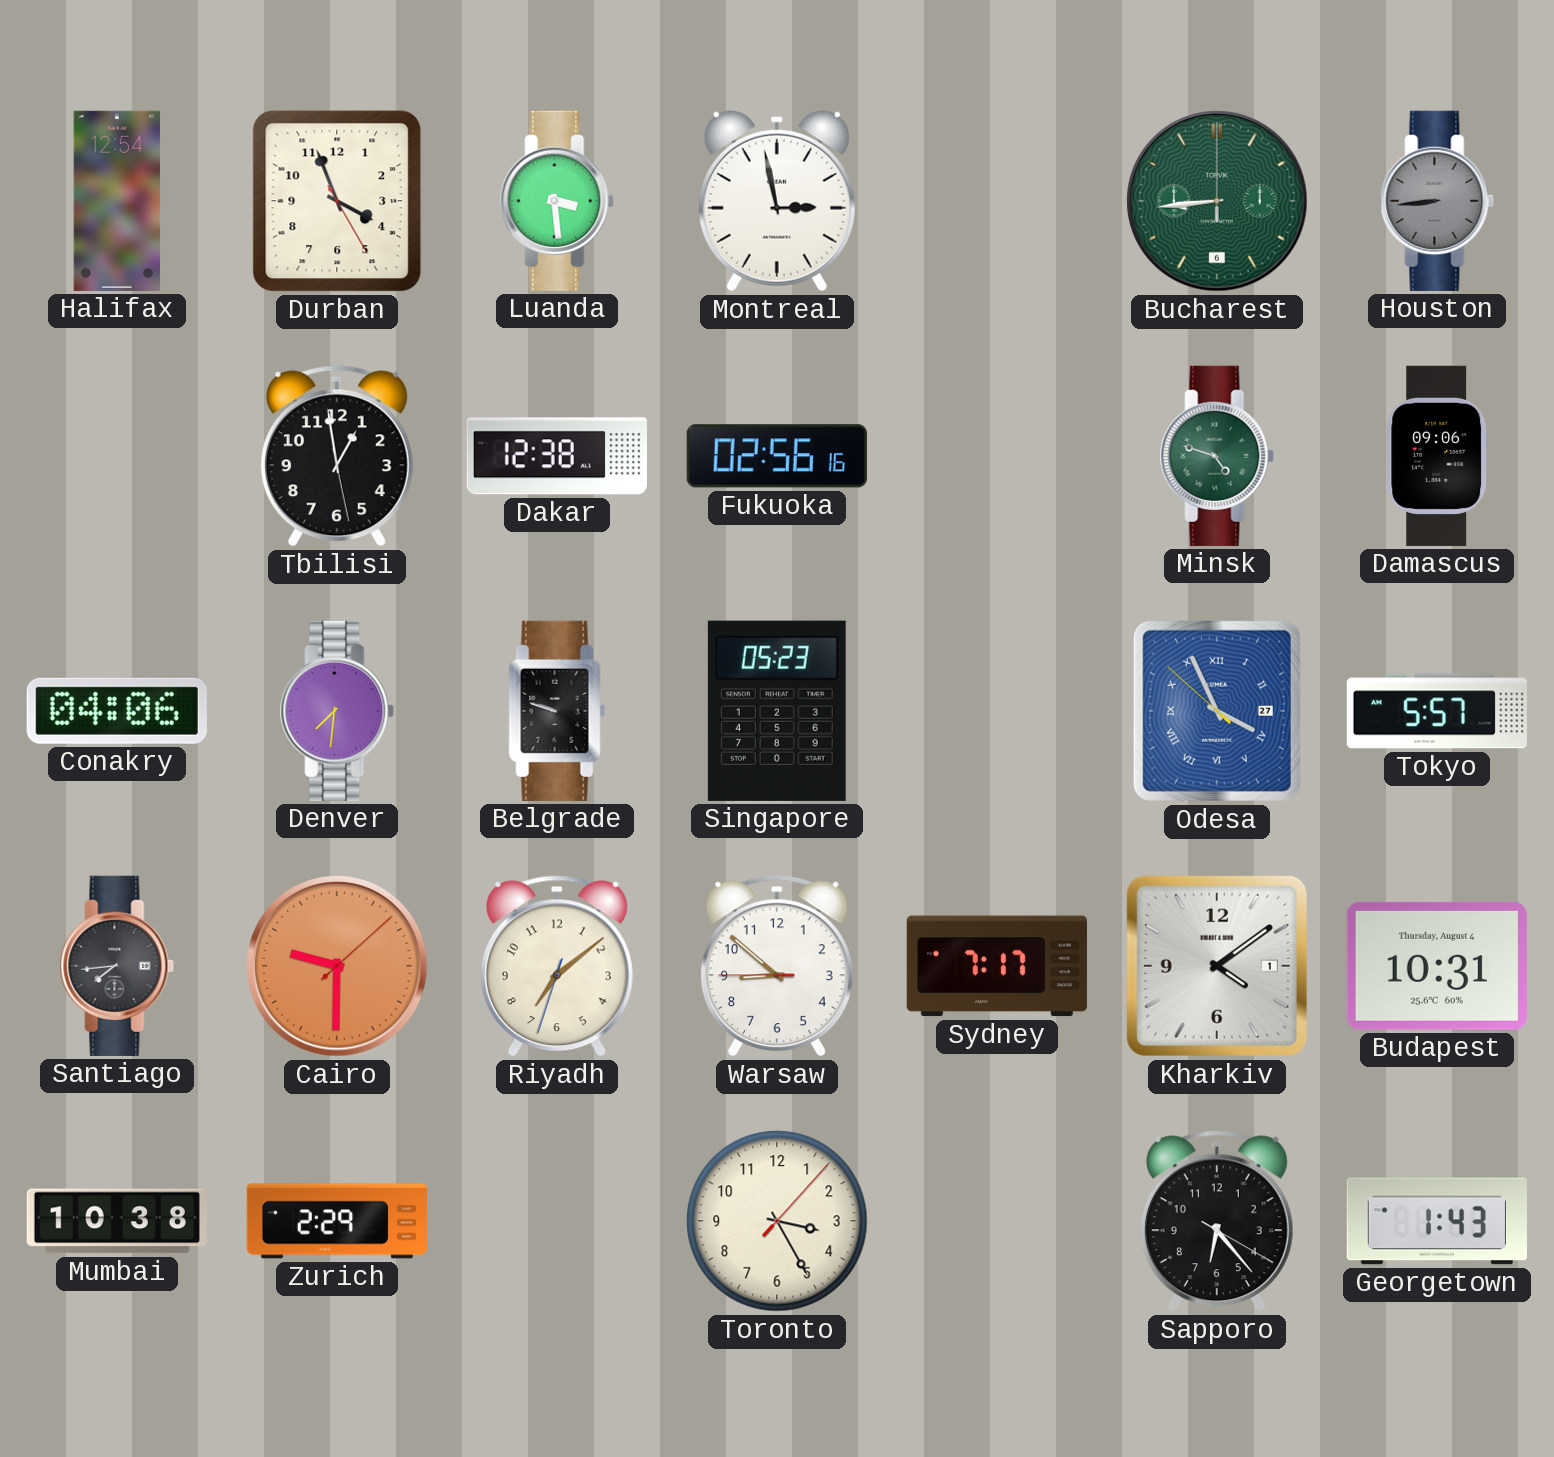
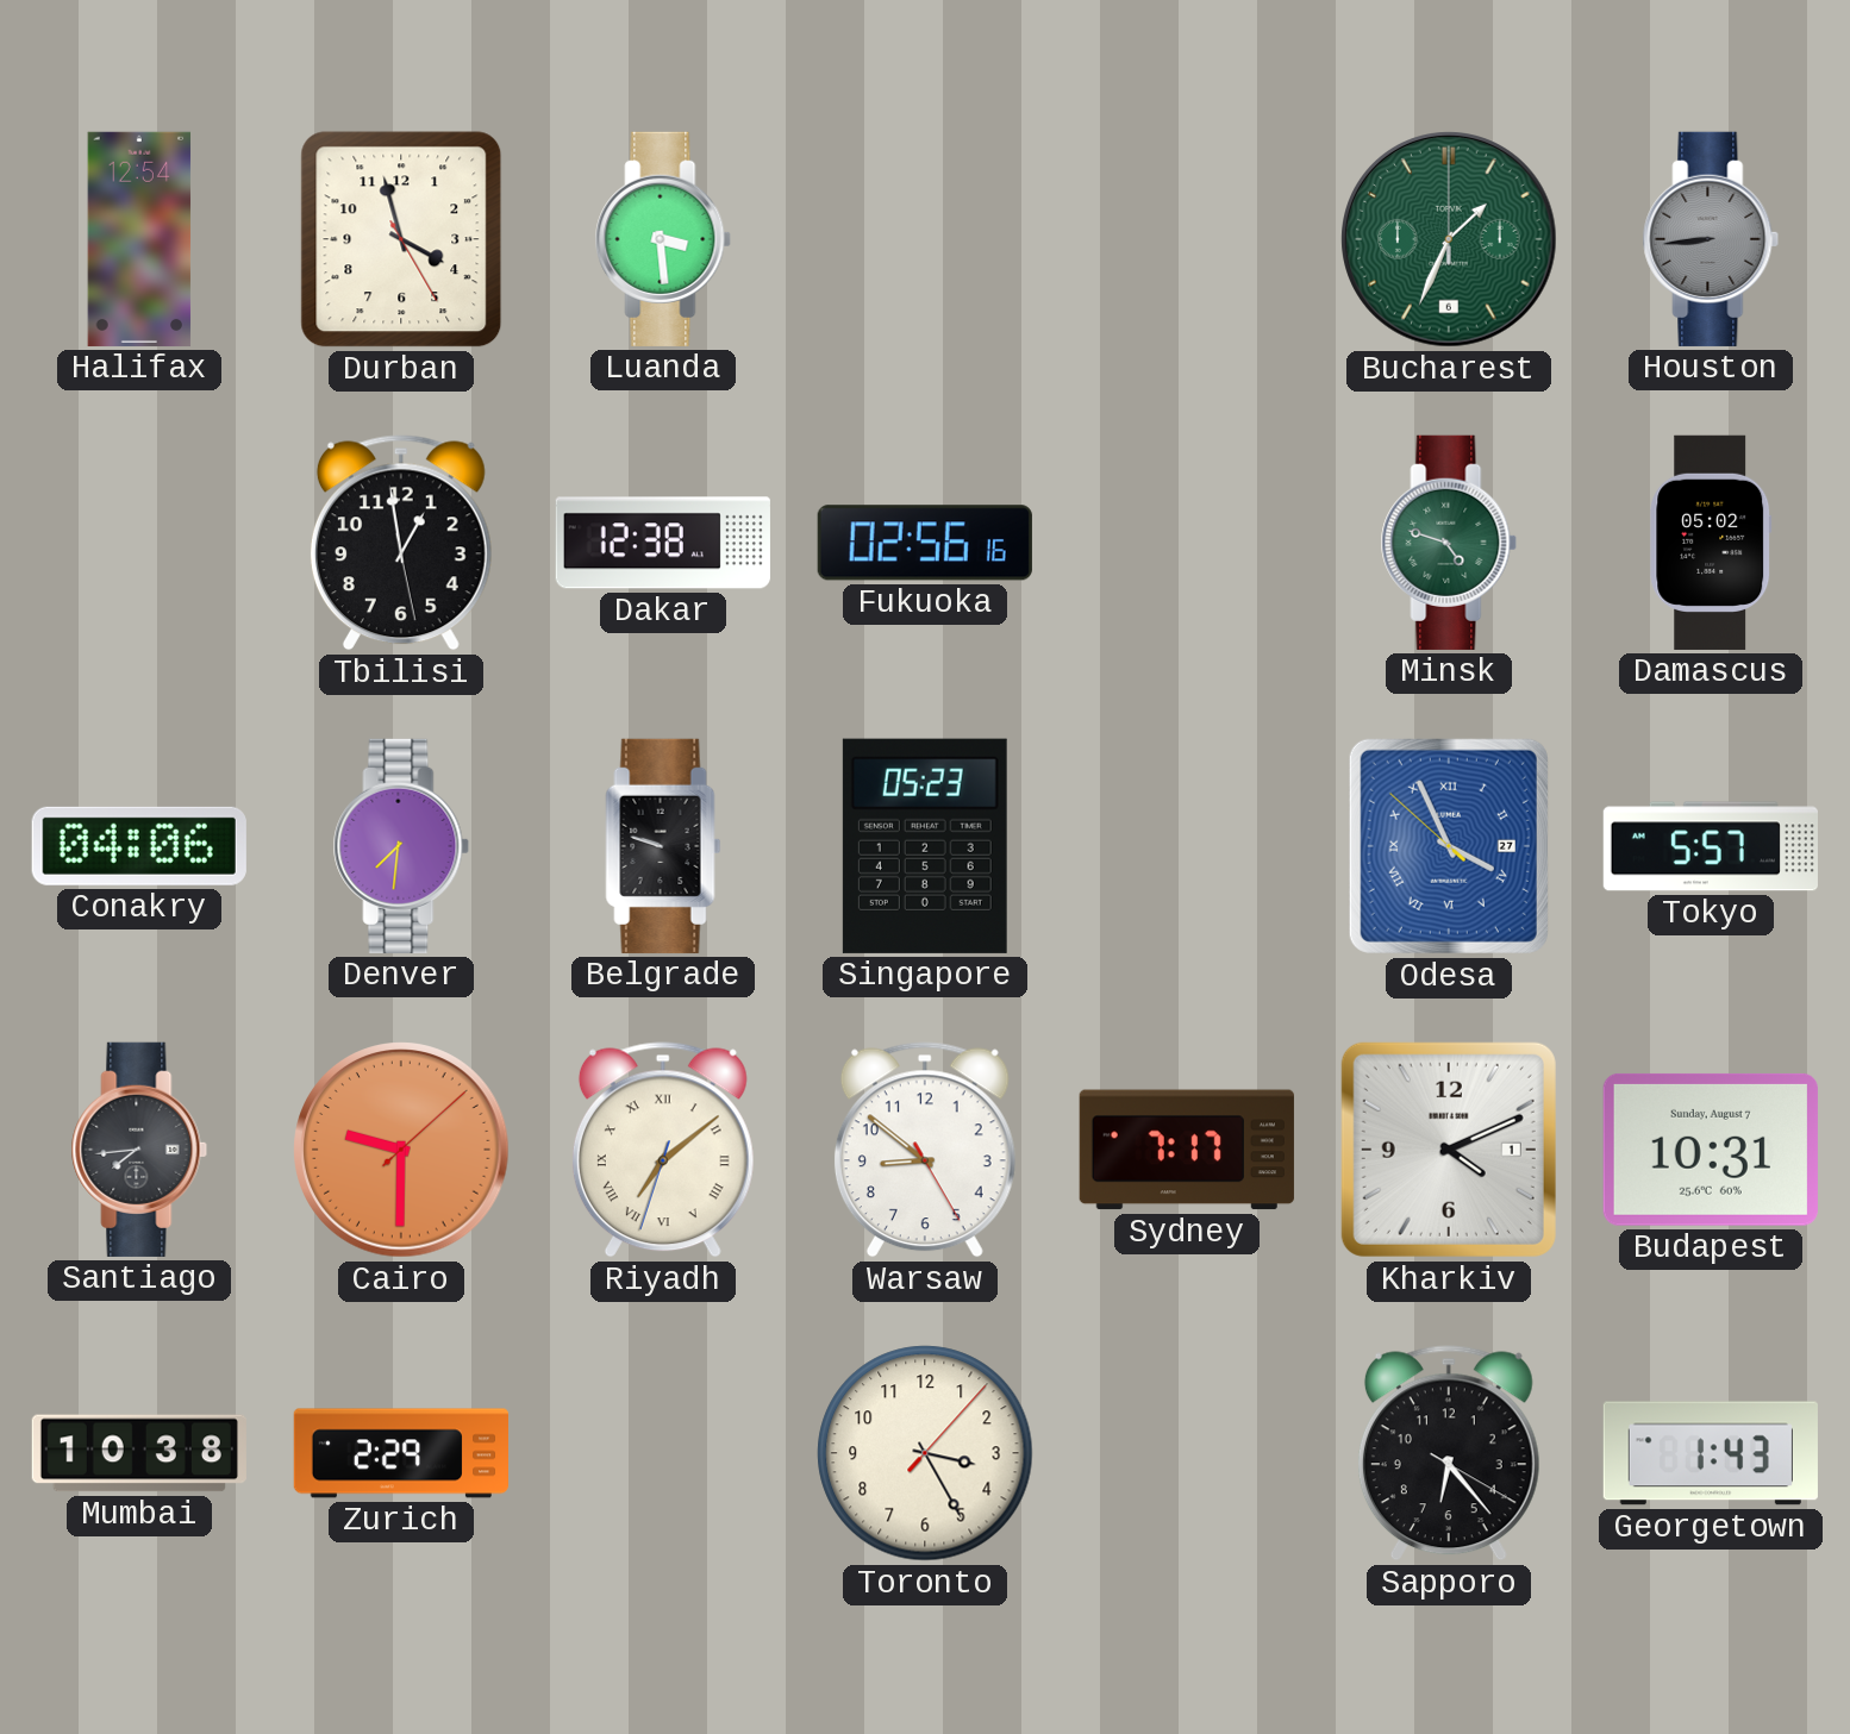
Durban: 3:56 -> 3:57
Montreal: 2:58 -> none
Bucharest: 8:44 -> 1:34
Damascus: 09:06 -> 05:02
Riyadh numerals: Arabic -> Roman
Warsaw: 8:51:45 -> 8:51:25
Kharkiv: 4:09 -> 4:11
Budapest date: Thursday, August 4 -> Sunday, August 7
